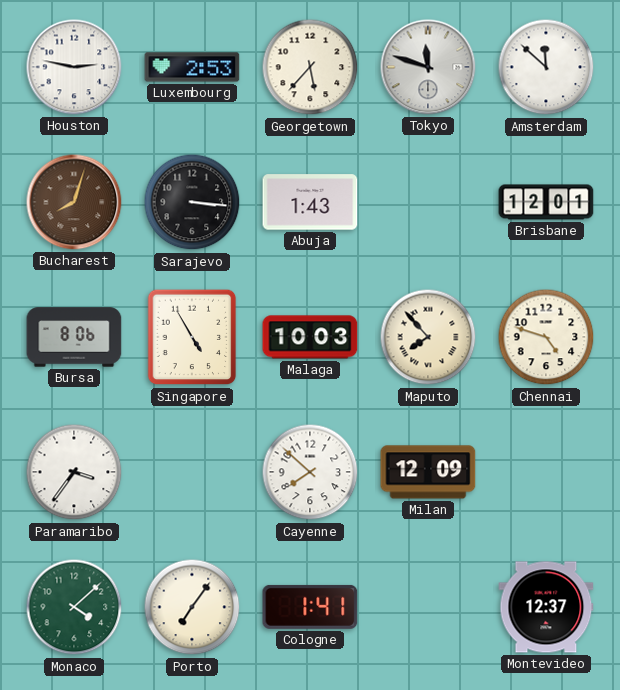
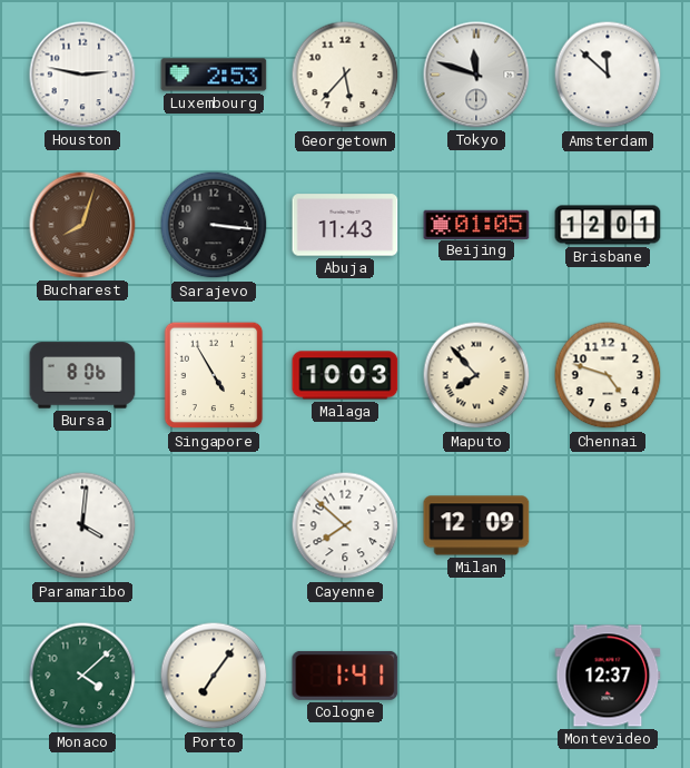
Abuja: 1:43 -> 11:43
Beijing: none -> 01:05
Paramaribo: 3:36 -> 4:01
